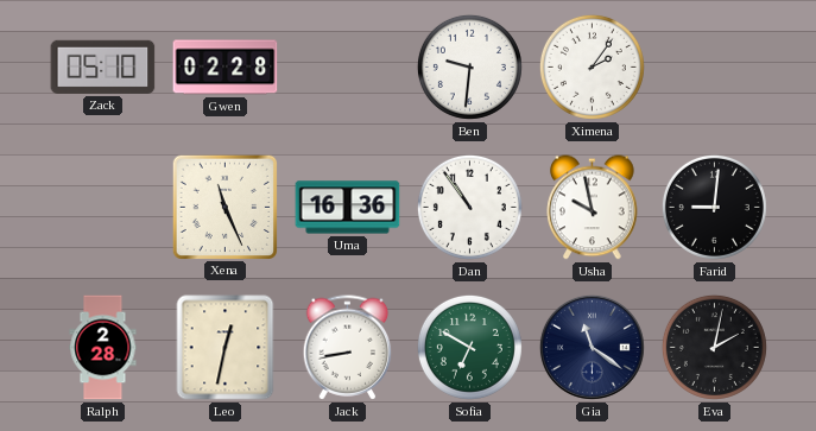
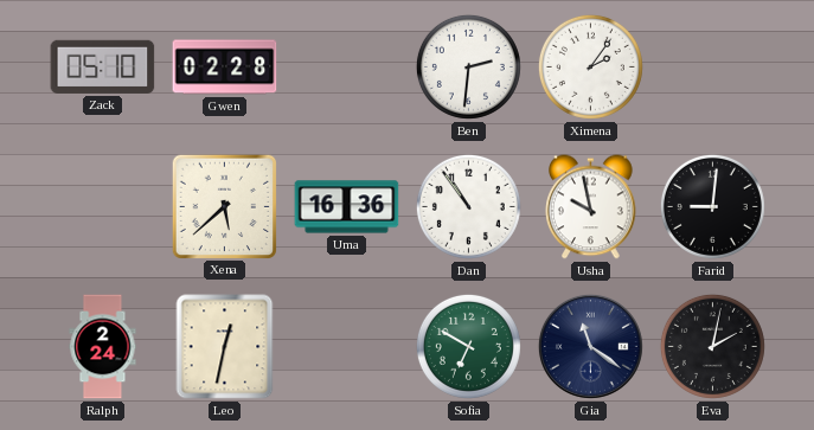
Ben: 9:31 -> 2:31
Xena: 11:26 -> 5:38
Ralph: 2:28 -> 2:24
Jack: 8:43 -> none
